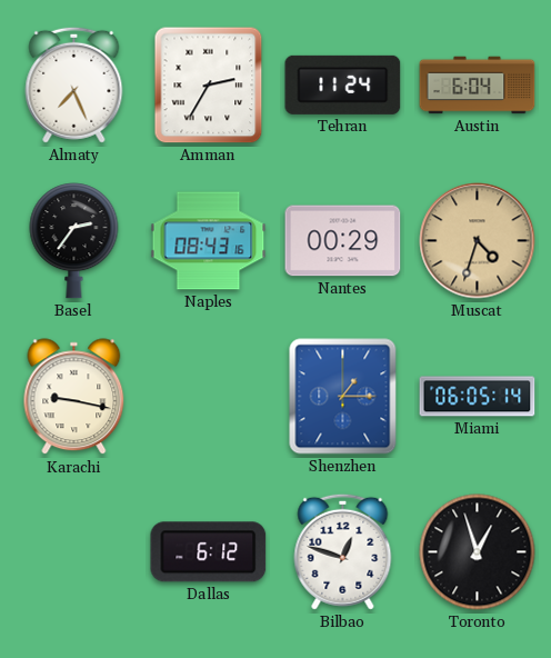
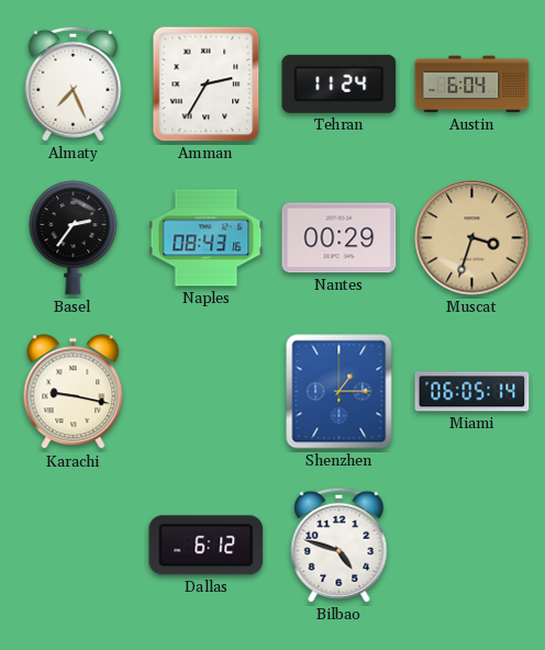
Muscat: 4:33 -> 3:33
Bilbao: 12:48 -> 4:48
Toronto: 12:57 -> none
